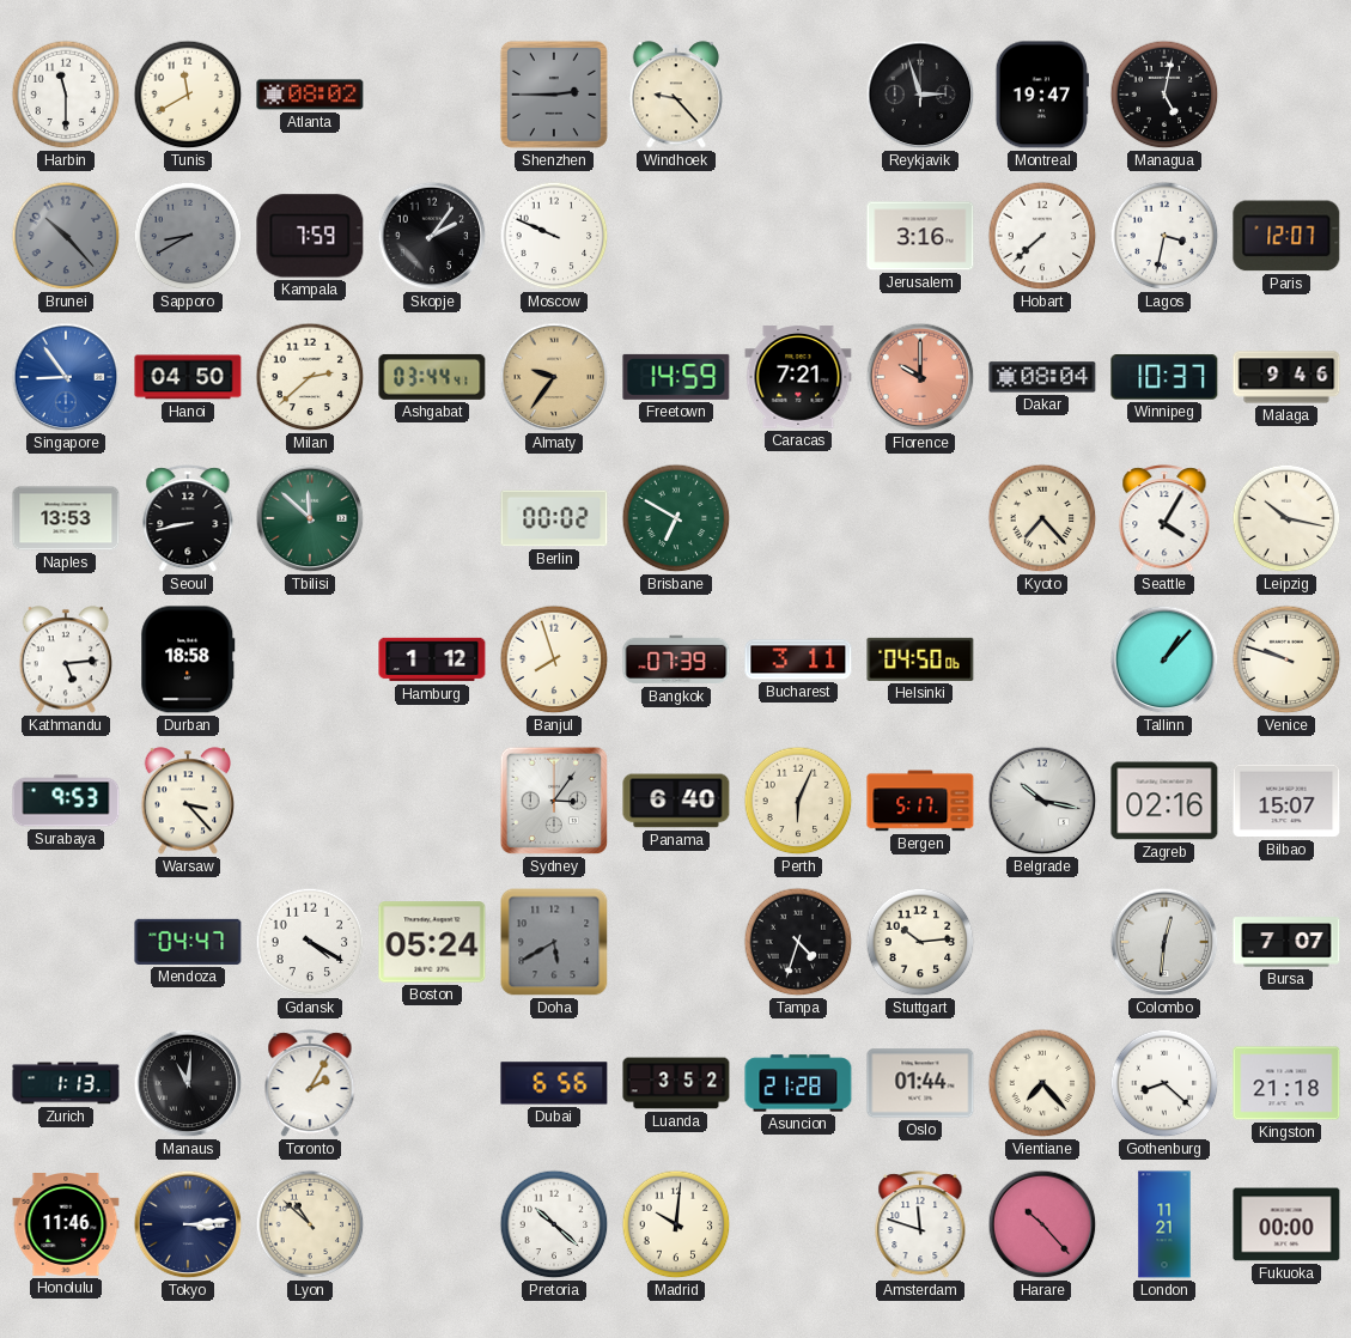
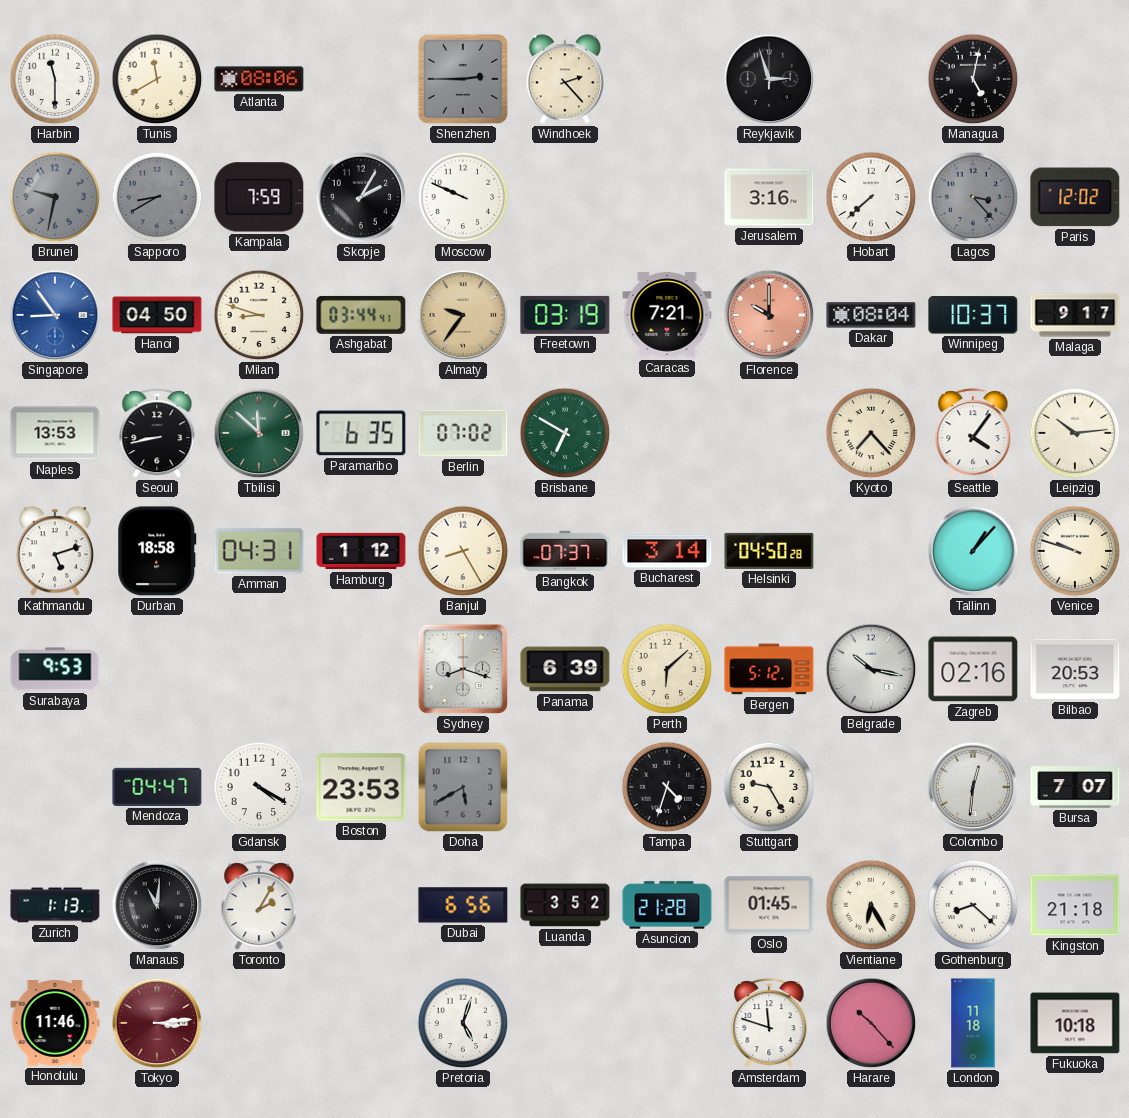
Atlanta: 08:02 -> 08:06
Windhoek: 9:23 -> 2:23
Montreal: 19:47 -> none
Brunei: 10:23 -> 9:32
Skopje: 2:06 -> 2:05
Lagos: 3:32 -> 3:23
Lagos dial: white -> grey
Paris: 12:07 -> 12:02
Milan: 2:38 -> 8:48
Freetown: 14:59 -> 03:19
Malaga: 9:46 -> 9:17
Paramaribo: none -> 6:35
Berlin: 00:02 -> 07:02
Seattle: 4:05 -> 4:06
Leipzig: 10:17 -> 10:14
Kathmandu: 5:14 -> 5:12
Amman: none -> 04:31
Banjul: 7:57 -> 8:25
Bangkok: 07:39 -> 07:37
Bucharest: 3:11 -> 3:14
Helsinki: 04:50:06 -> 04:50:28
Warsaw: 3:23 -> none
Sydney: 3:06 -> 8:18
Panama: 6:40 -> 6:39
Perth: 6:04 -> 6:08
Bergen: 5:17 -> 5:12
Bilbao: 15:07 -> 20:53
Boston: 05:24 -> 23:53
Stuttgart: 10:14 -> 9:25
Oslo: 01:44 -> 01:45
Vientiane: 7:23 -> 6:25
Tokyo dial: navy -> burgundy
Lyon: 10:52 -> none
Pretoria: 10:22 -> 5:03
Madrid: 10:01 -> none
London: 11:21 -> 11:18
Fukuoka: 00:00 -> 10:18
